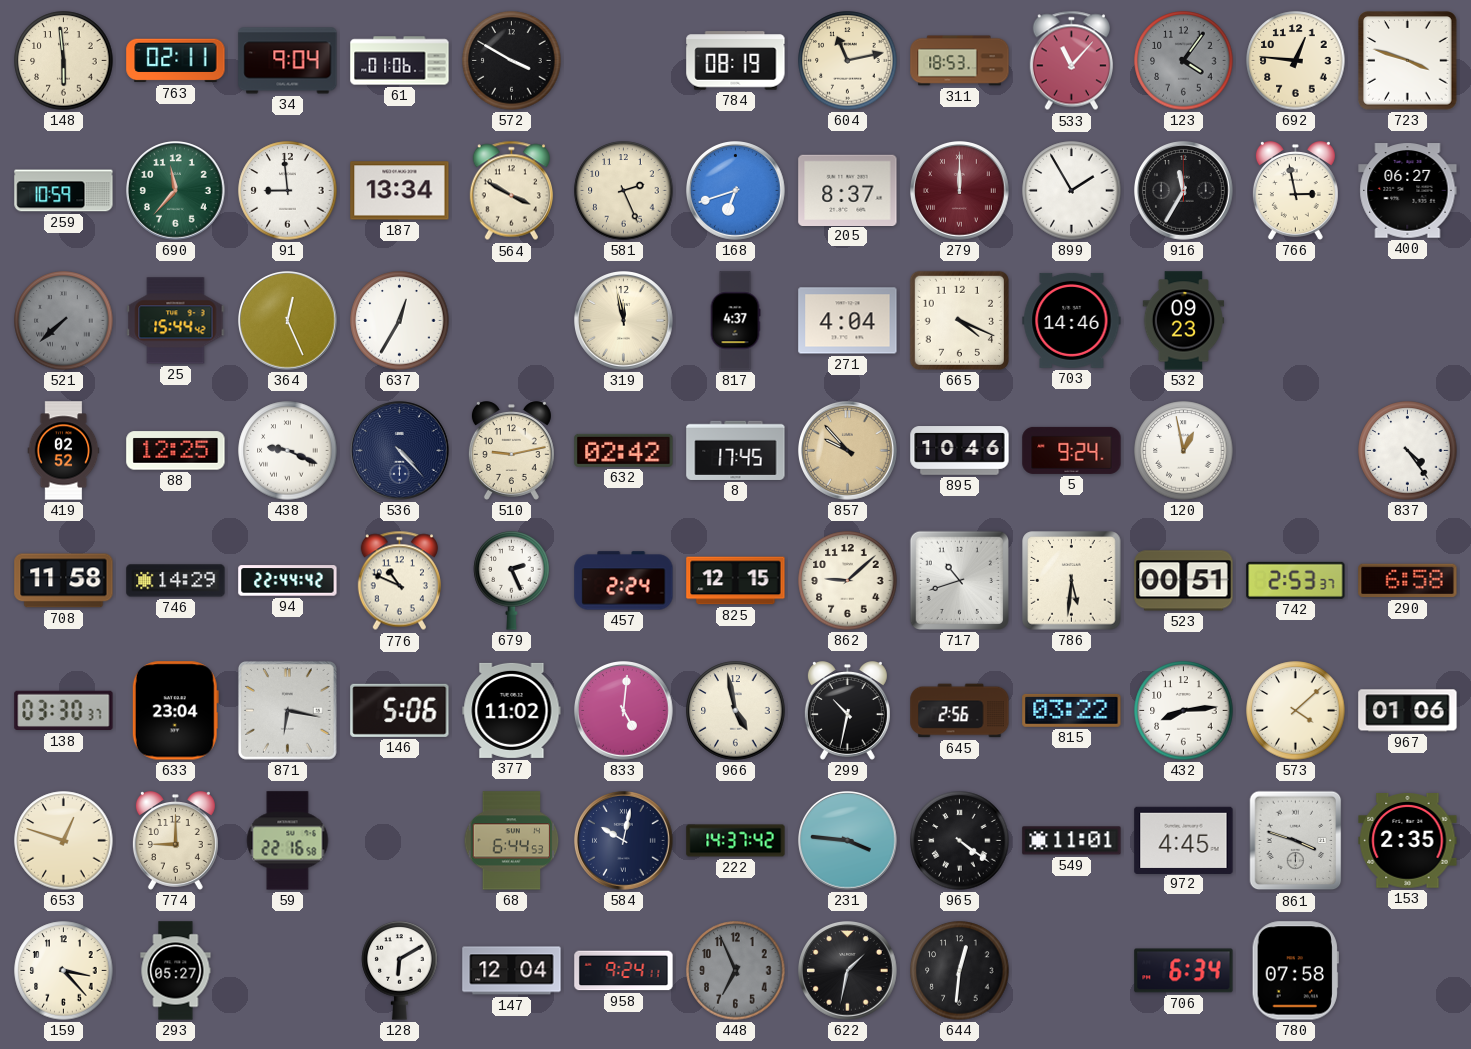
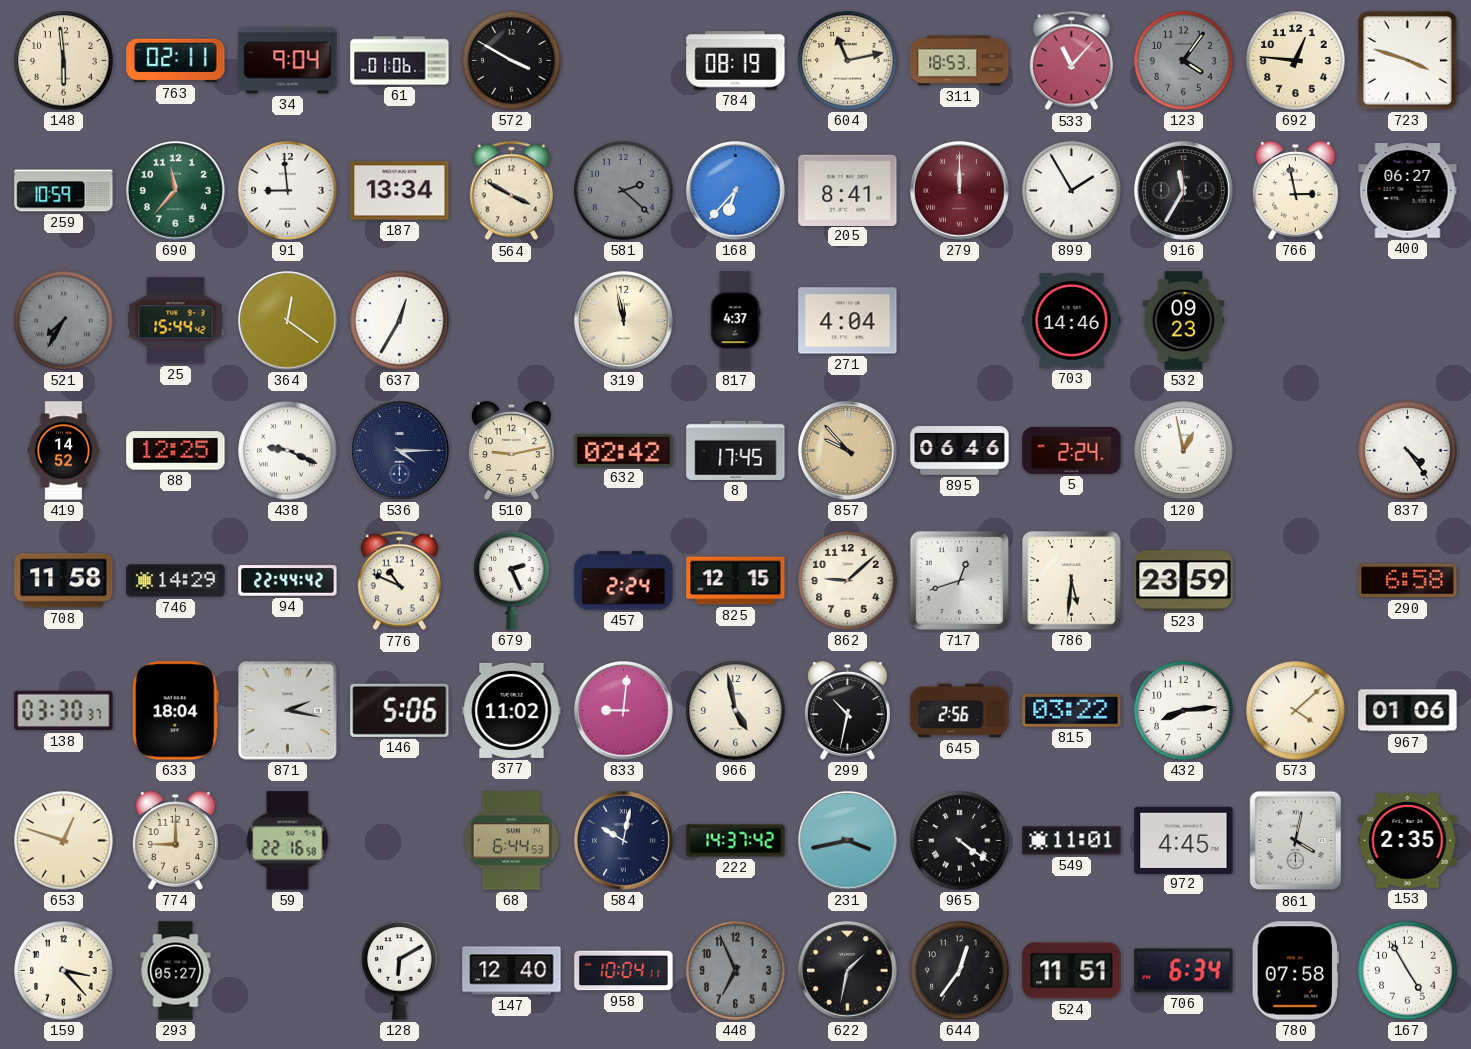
581: 2:26 -> 2:22
581 dial: cream -> grey
168: 6:42 -> 6:37
205: 8:37 -> 8:41
521: 7:38 -> 7:35
364: 12:26 -> 12:21
665: 4:19 -> none
419: 02:52 -> 14:52
536: 4:23 -> 4:15
895: 10:46 -> 06:46
5: 9:24 -> 2:24
717: 10:42 -> 12:42
523: 00:51 -> 23:59
742: 2:53 -> none
633: 23:04 -> 18:04
871: 6:17 -> 2:17
833: 5:01 -> 9:01
231: 3:46 -> 3:43
861: 3:48 -> 4:02
147: 12:04 -> 12:40
958: 9:24 -> 10:04
644: 12:31 -> 12:36
524: none -> 11:51
167: none -> 4:55
